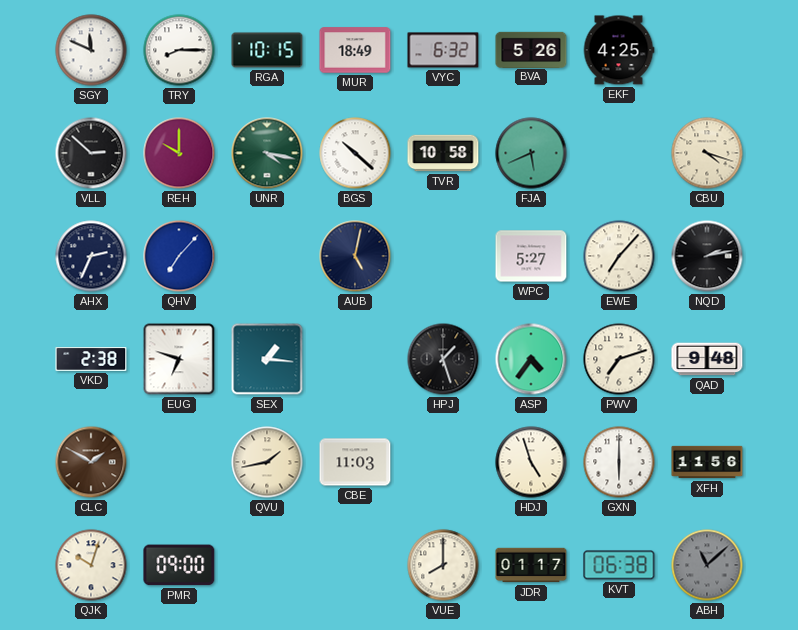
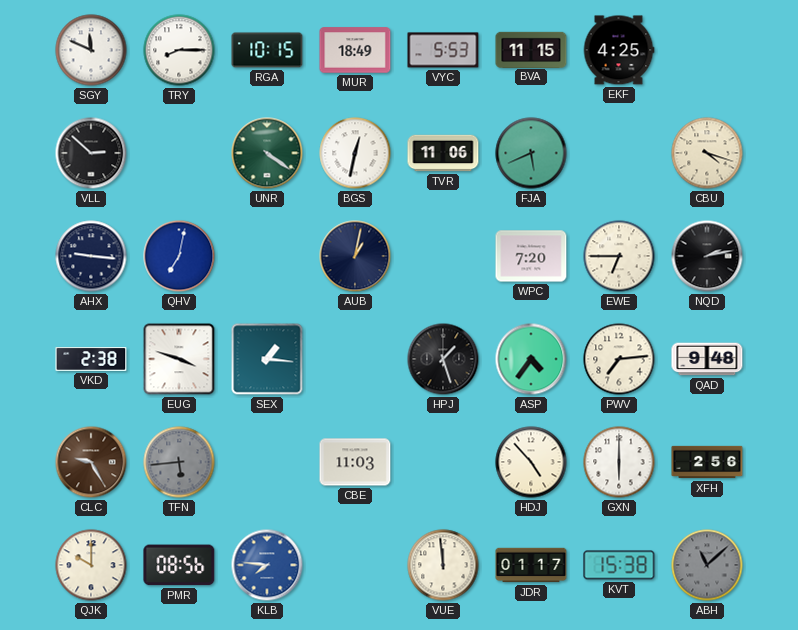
VYC: 6:32 -> 5:53
BVA: 5:26 -> 11:15
REH: 10:00 -> none
UNR: 4:17 -> 4:21
BGS: 10:22 -> 12:32
TVR: 10:58 -> 11:06
AHX: 2:34 -> 9:16
QHV: 7:07 -> 7:02
AUB: 5:02 -> 1:02
WPC: 5:27 -> 7:20
EWE: 7:07 -> 6:45
EUG: 6:48 -> 3:48
PWV: 7:12 -> 7:14
CLC: 1:50 -> 9:25
TFN: none -> 5:44
QVU: 1:43 -> none
HDJ: 4:57 -> 4:53
XFH: 11:56 -> 2:56
QJK: 10:03 -> 10:00
PMR: 09:00 -> 08:56
KLB: none -> 7:46
VUE: 8:00 -> 11:59
KVT: 06:38 -> 15:38
